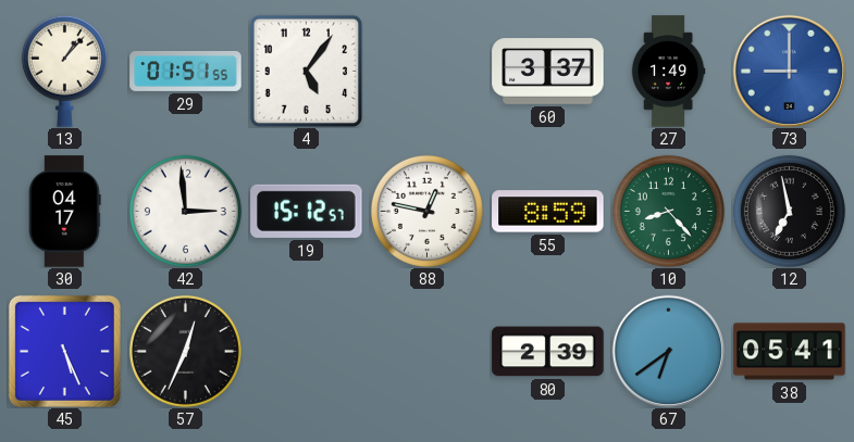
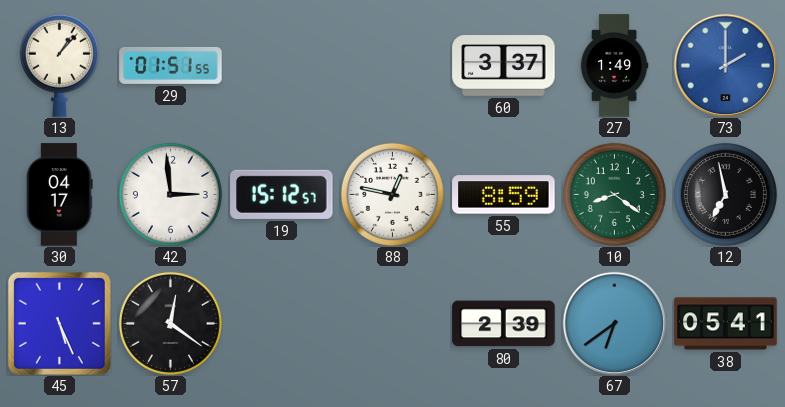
4: 5:06 -> none
73: 9:00 -> 2:00
10: 8:23 -> 8:21
57: 12:34 -> 12:21
